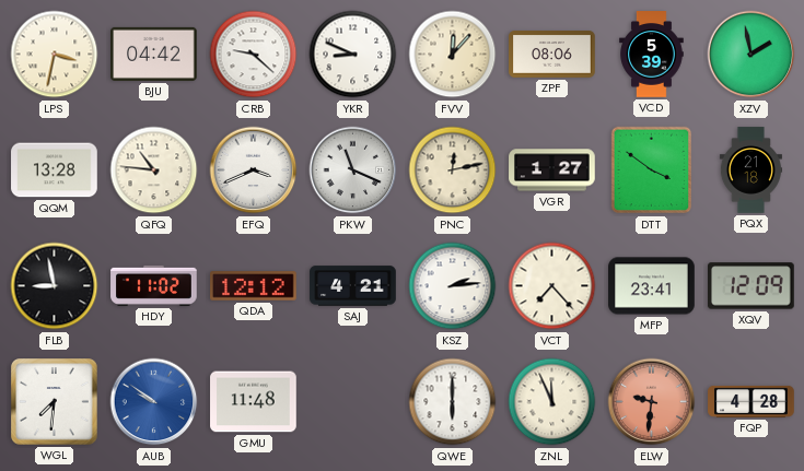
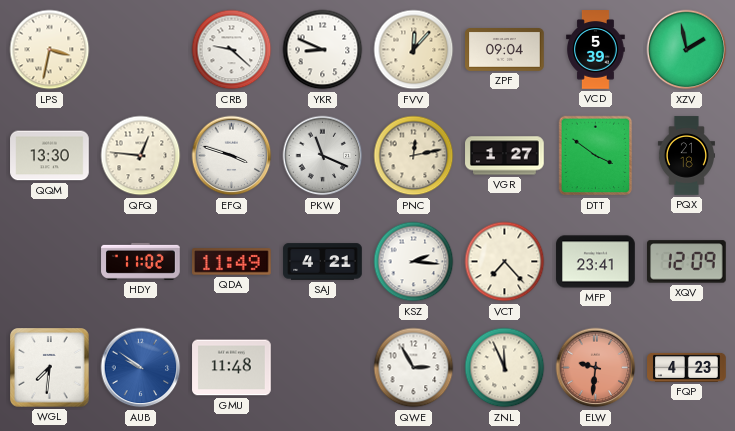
BJU: 04:42 -> none
ZPF: 08:06 -> 09:04
QQM: 13:28 -> 13:30
QFQ: 10:46 -> 12:46
EFQ: 3:41 -> 3:48
FLB: 8:58 -> none
QDA: 12:12 -> 11:49
KSZ: 2:14 -> 2:16
QWE: 6:00 -> 2:55
FQP: 4:28 -> 4:23
